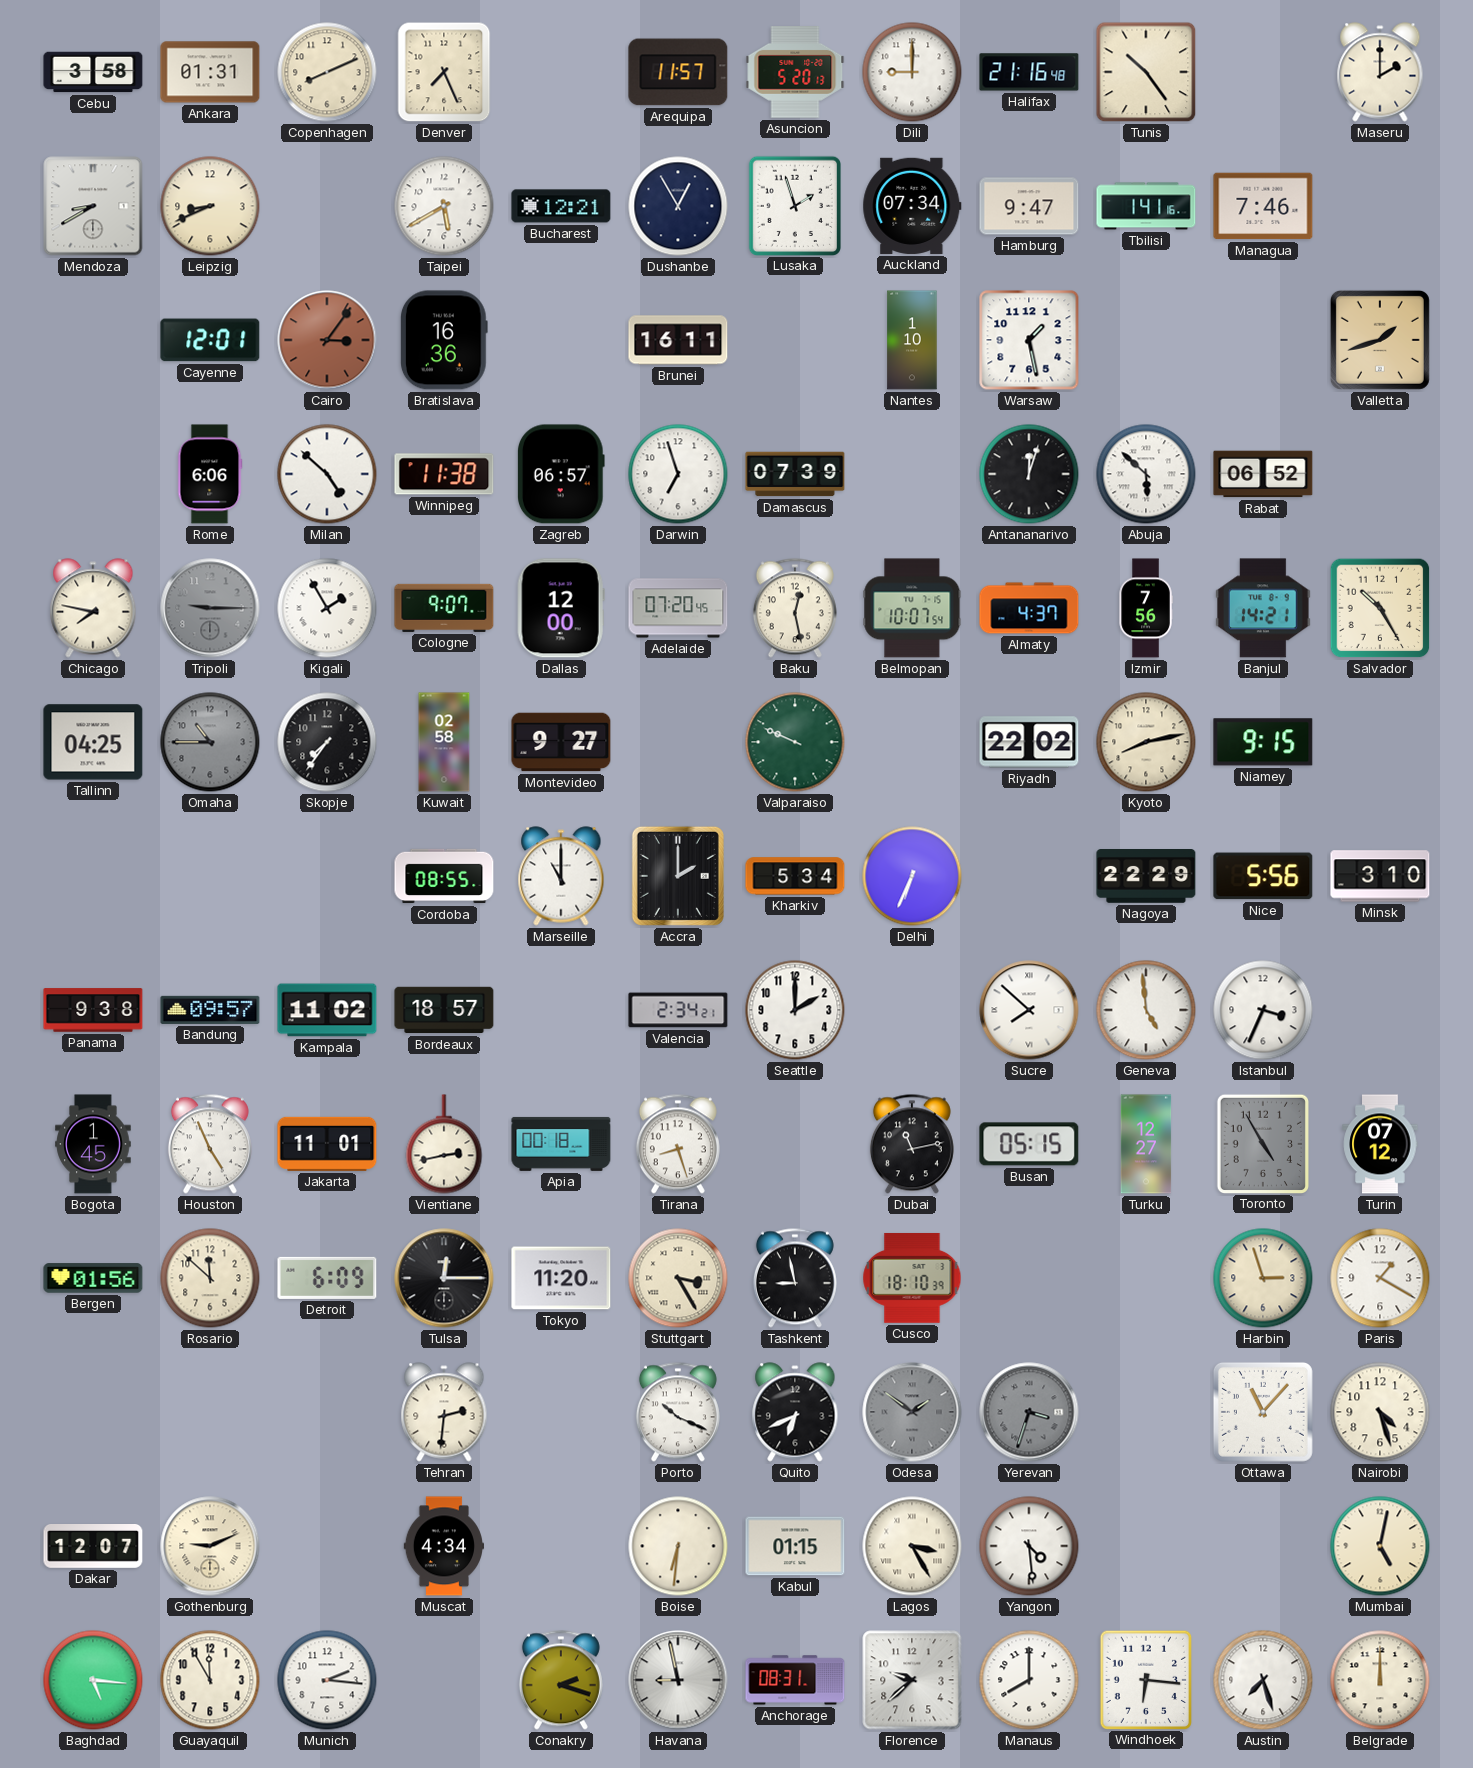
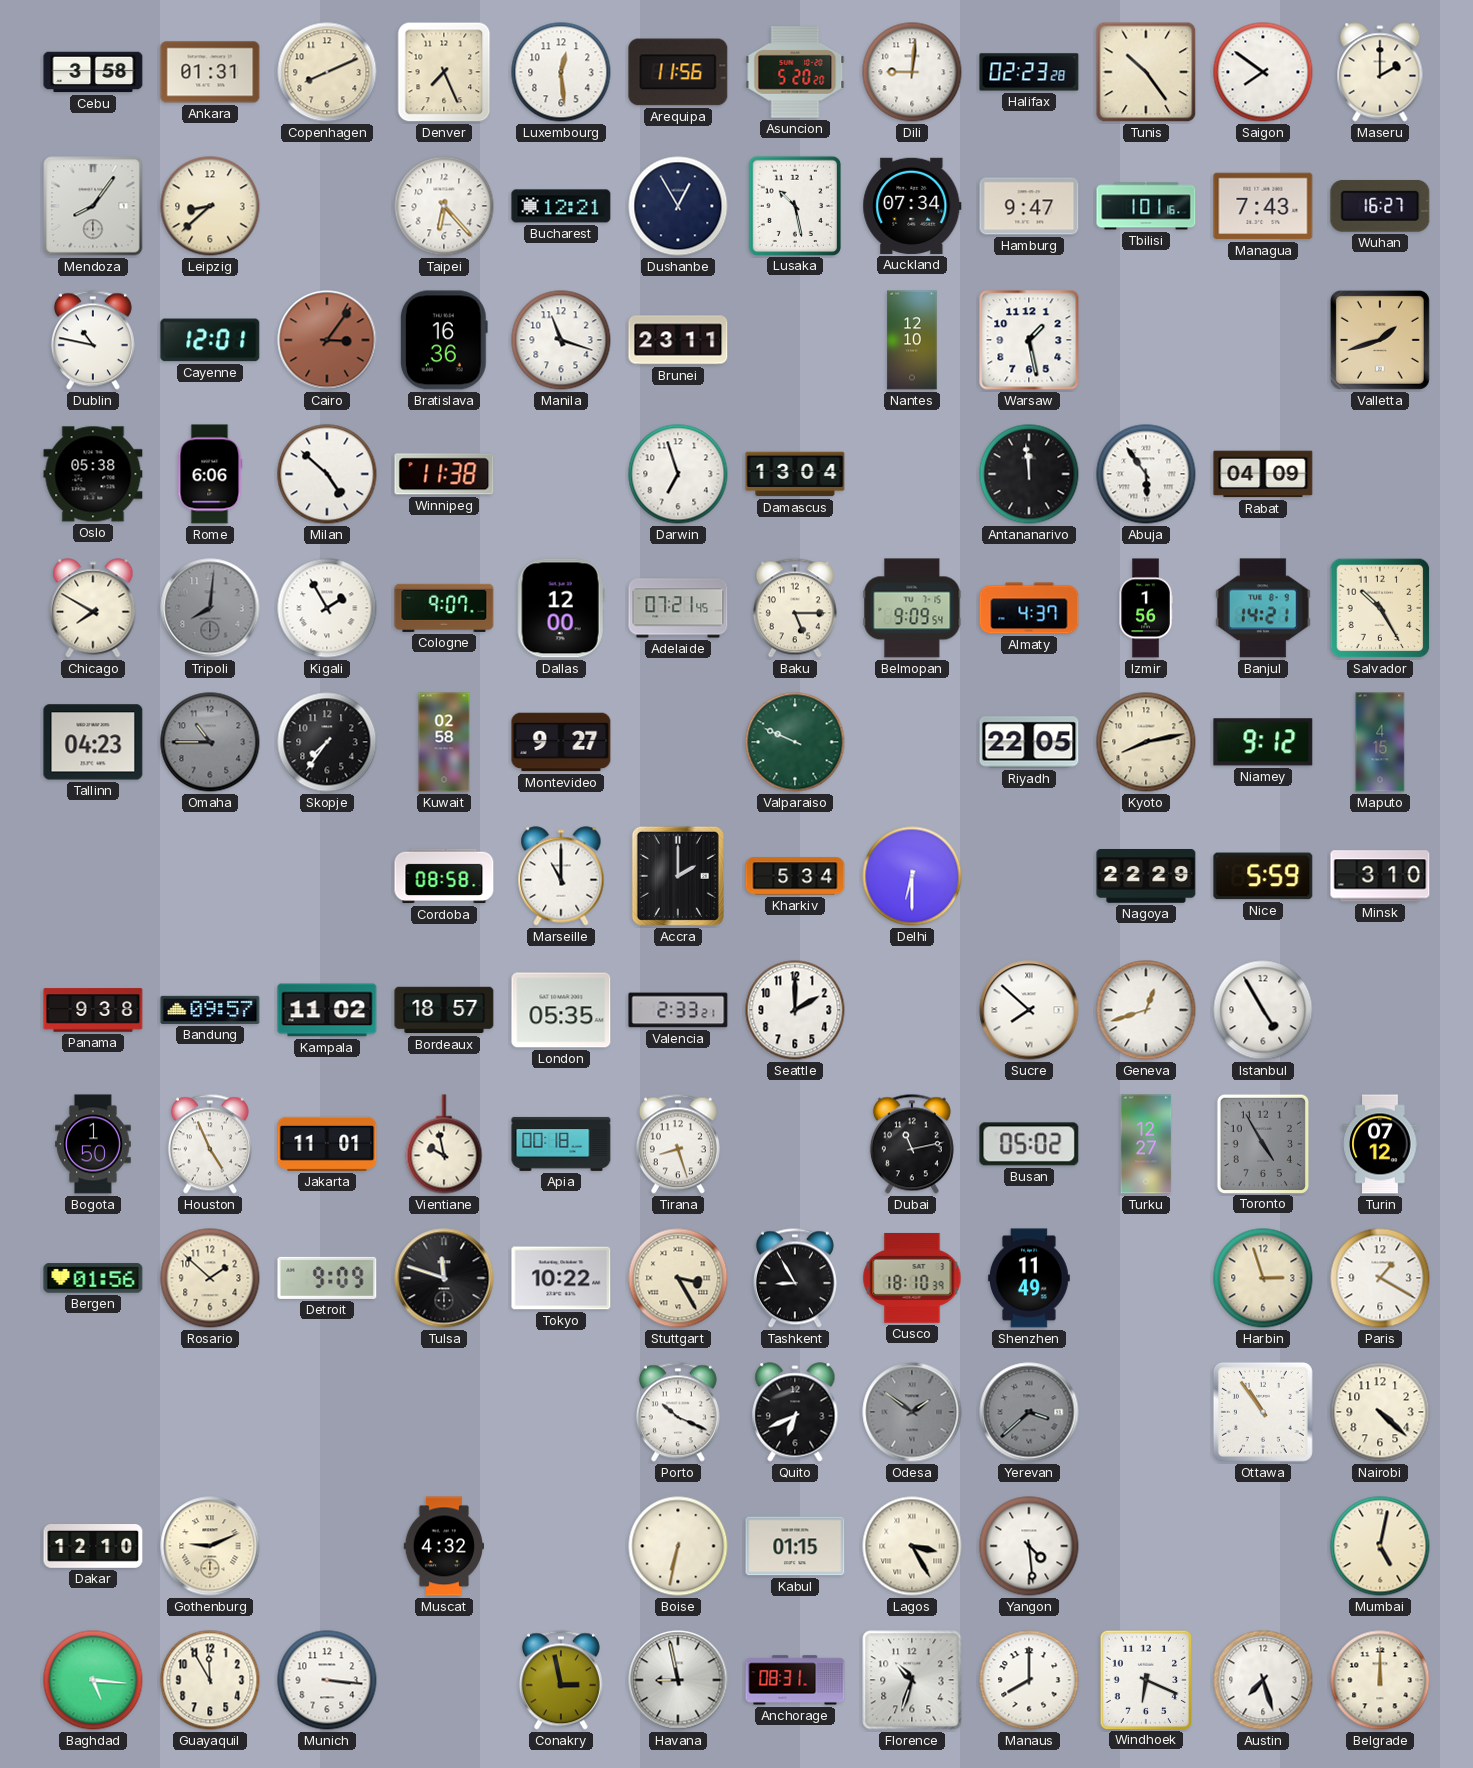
Luxembourg: none -> 12:29
Arequipa: 11:57 -> 11:56
Asuncion: 5:20:13 -> 5:20:20
Dili: 9:00 -> 9:01
Halifax: 21:16 -> 02:23
Saigon: none -> 7:51
Mendoza: 8:40 -> 8:06
Leipzig: 8:41 -> 8:38
Taipei: 5:40 -> 6:23
Lusaka: 1:57 -> 10:28
Tbilisi: 1:41 -> 1:01
Managua: 7:46 -> 7:43
Wuhan: none -> 16:27
Dublin: none -> 10:47
Manila: none -> 11:18
Brunei: 16:11 -> 23:11
Nantes: 1:10 -> 12:10
Oslo: none -> 05:38
Zagreb: 06:57 -> none
Damascus: 07:39 -> 13:04
Antananarivo: 12:03 -> 11:59
Abuja: 5:52 -> 5:54
Rabat: 06:52 -> 04:09
Chicago: 7:47 -> 7:50
Tripoli: 9:15 -> 8:01
Adelaide: 07:20 -> 07:21
Baku: 12:28 -> 5:15
Belmopan: 10:07 -> 9:09
Izmir: 7:56 -> 1:56
Tallinn: 04:25 -> 04:23
Riyadh: 22:02 -> 22:05
Niamey: 9:15 -> 9:12
Maputo: none -> 4:15
Cordoba: 08:55 -> 08:58
Delhi: 6:34 -> 6:30
Nice: 5:56 -> 5:59
London: none -> 05:35
Valencia: 2:34 -> 2:33
Geneva: 4:59 -> 12:42
Istanbul: 3:34 -> 4:55
Bogota: 1:45 -> 1:50
Vientiane: 2:43 -> 9:58
Busan: 05:15 -> 05:02
Rosario: 11:52 -> 1:52
Detroit: 6:09 -> 9:09
Tulsa: 12:15 -> 11:48
Tokyo: 11:20 -> 10:22
Tashkent: 8:58 -> 8:55
Shenzhen: none -> 11:49
Tehran: 2:31 -> none
Yerevan: 3:33 -> 3:38
Ottawa: 11:07 -> 10:54
Nairobi: 4:27 -> 4:22
Dakar: 12:07 -> 12:10
Muscat: 4:34 -> 4:32
Boise: 6:31 -> 6:32
Munich: 2:16 -> 3:16
Conakry: 2:18 -> 2:58
Florence: 9:38 -> 10:33
Windhoek: 6:16 -> 6:19
